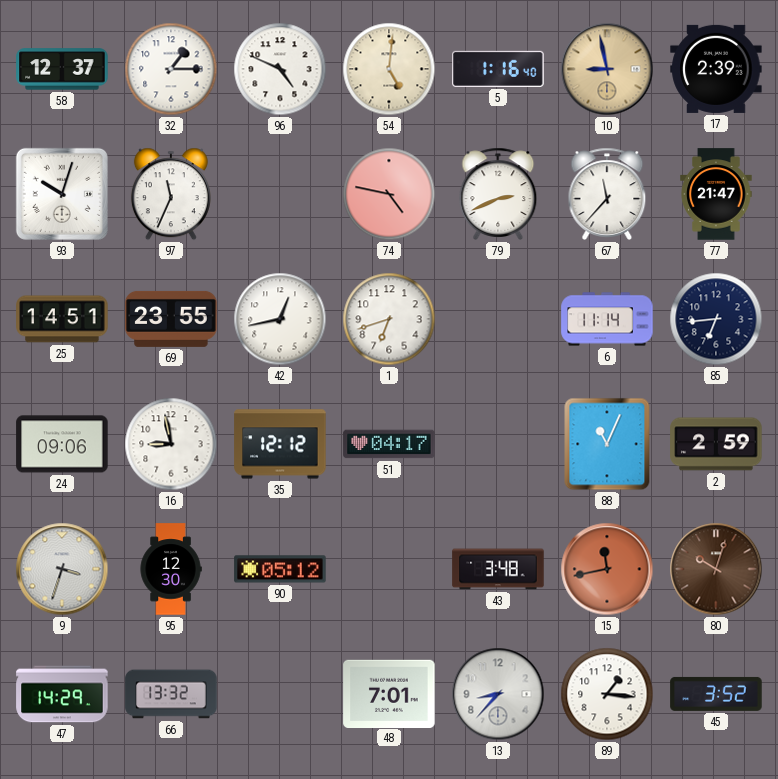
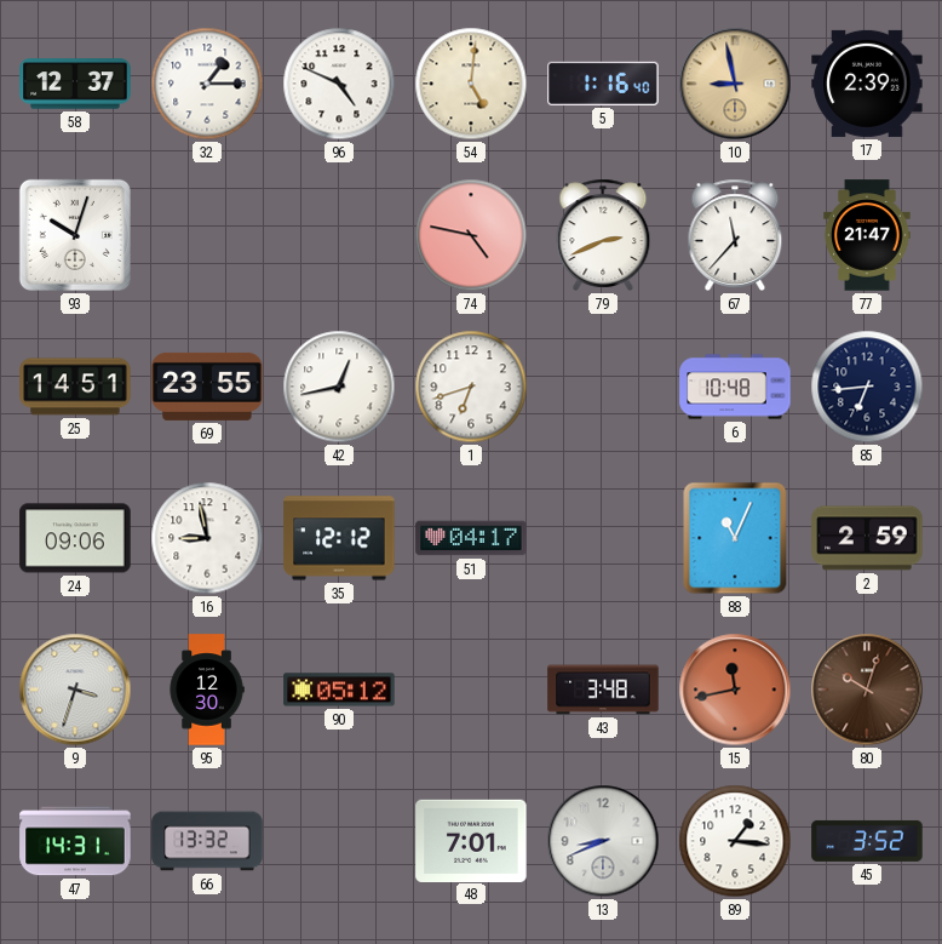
97: 11:34 -> none
6: 11:14 -> 10:48
47: 14:29 -> 14:31
13: 8:37 -> 8:41
